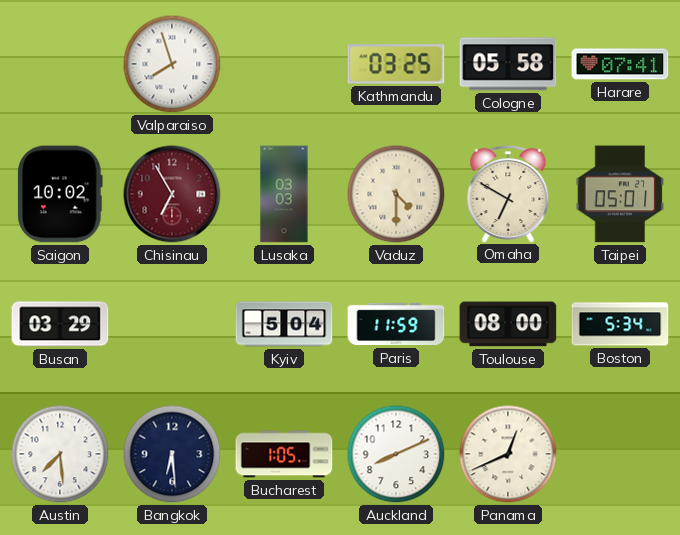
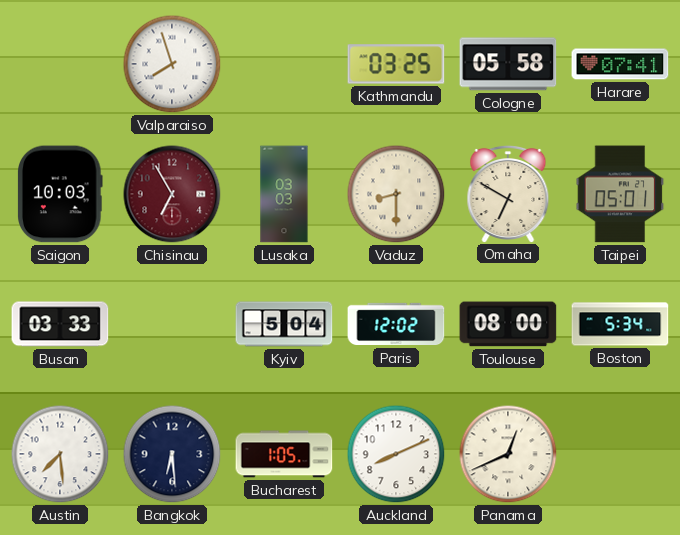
Saigon: 10:02 -> 10:03
Vaduz: 4:30 -> 8:30
Busan: 03:29 -> 03:33
Paris: 11:59 -> 12:02
